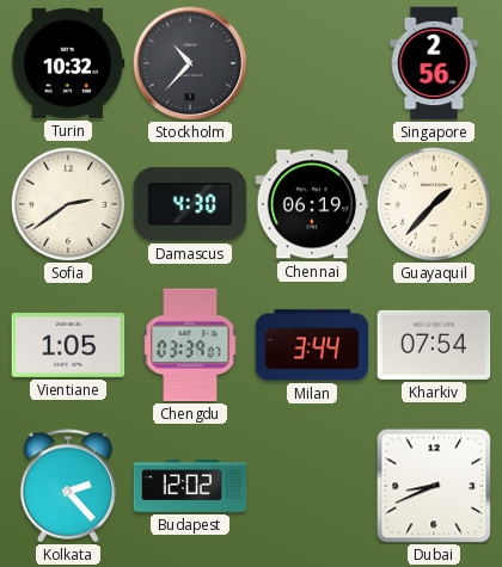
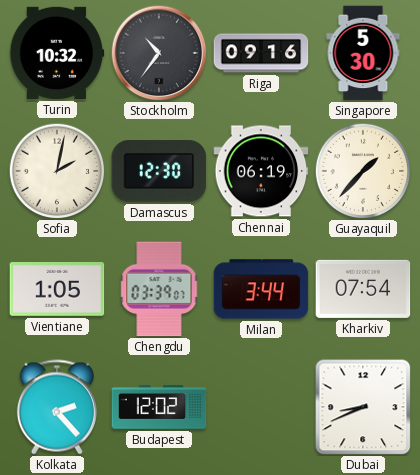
Stockholm: 10:37 -> 10:36
Riga: none -> 09:16
Singapore: 2:56 -> 5:30
Sofia: 2:39 -> 2:02
Damascus: 4:30 -> 12:30
